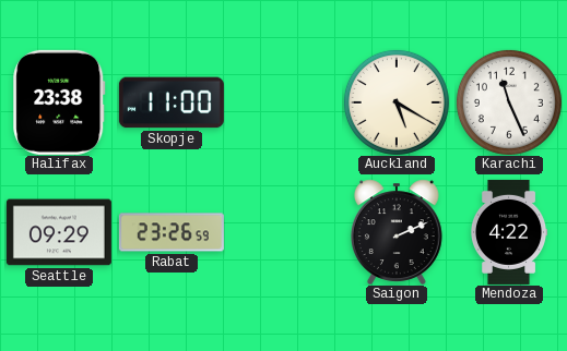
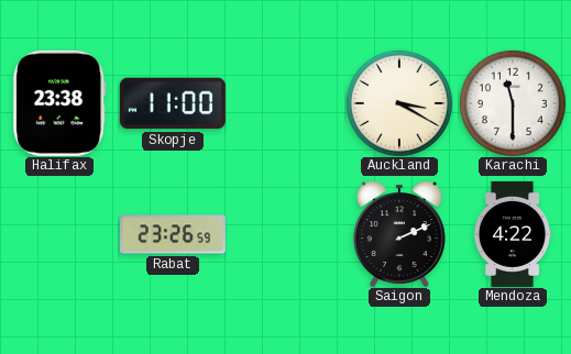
Auckland: 5:20 -> 3:20
Karachi: 11:26 -> 11:30
Seattle: 09:29 -> none
